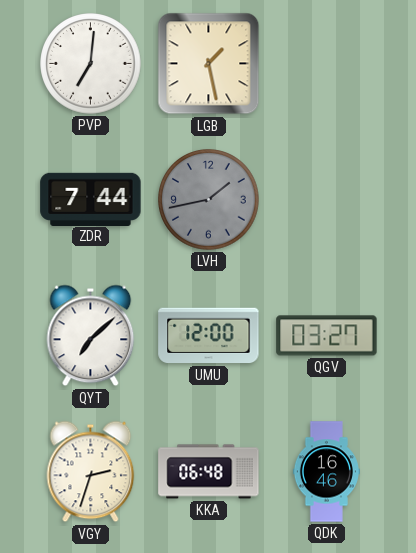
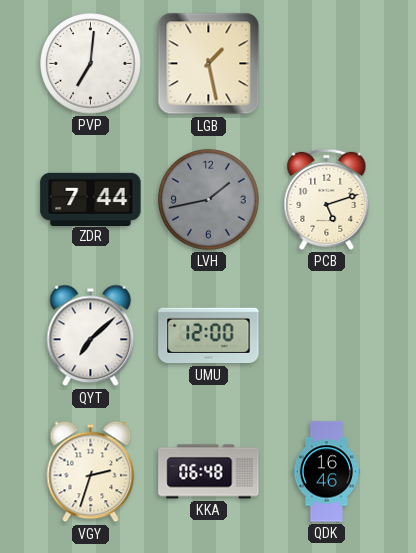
PCB: none -> 5:12
QGV: 03:27 -> none
